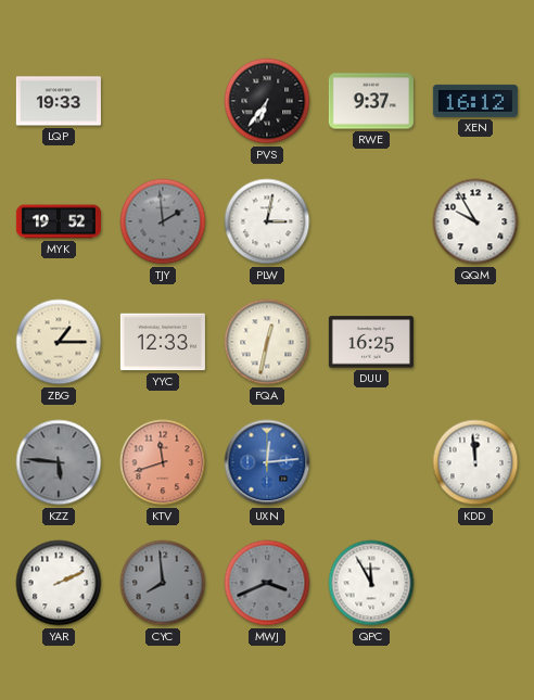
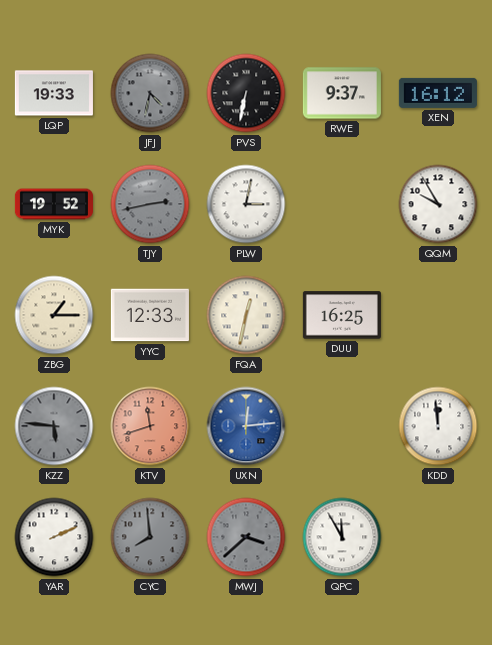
JFJ: none -> 4:32
PVS: 6:36 -> 6:32
TJY: 1:59 -> 2:43
MWJ: 3:41 -> 3:38
